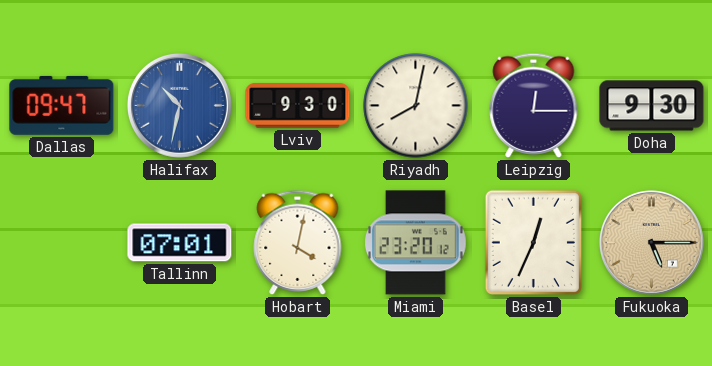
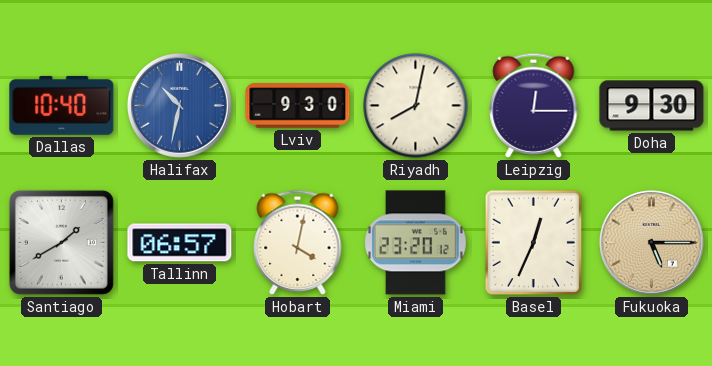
Dallas: 09:47 -> 10:40
Santiago: none -> 1:40
Tallinn: 07:01 -> 06:57
